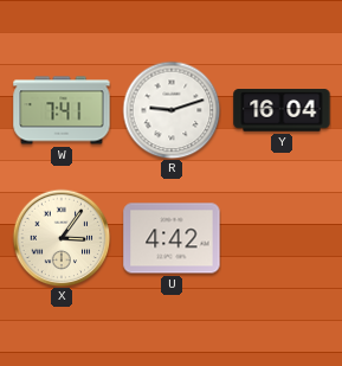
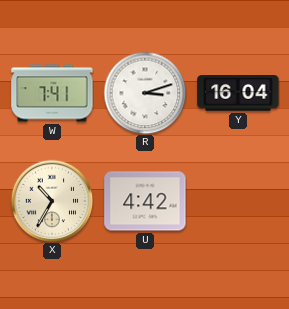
R: 9:12 -> 3:12
X: 3:06 -> 10:35
